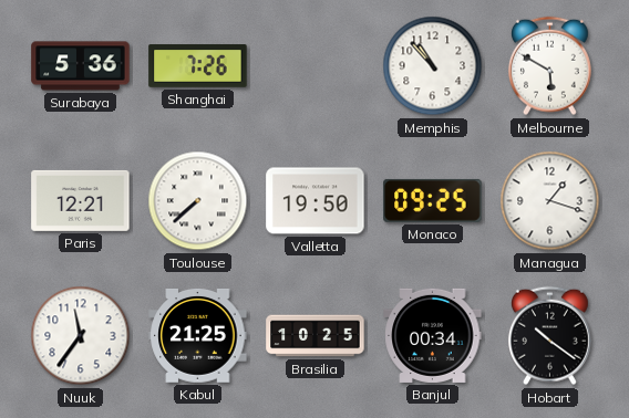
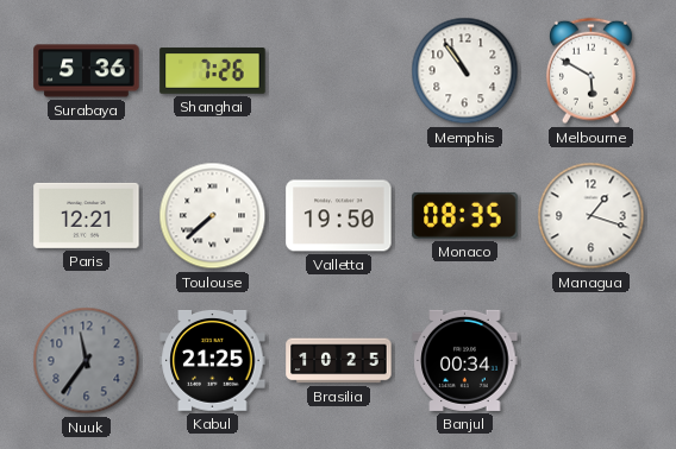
Memphis: 10:53 -> 10:54
Monaco: 09:25 -> 08:35
Nuuk dial: white -> grey
Hobart: 10:21 -> none
